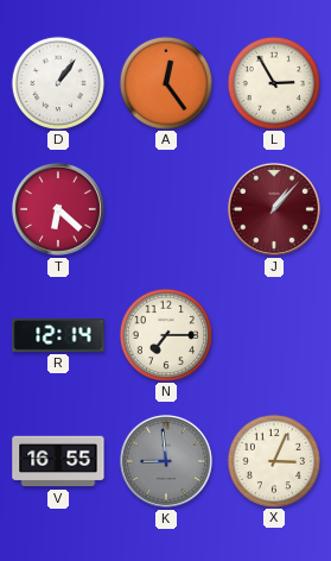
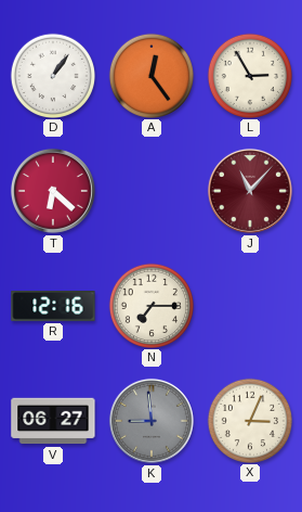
J: 1:07 -> 11:07
R: 12:14 -> 12:16
V: 16:55 -> 06:27
